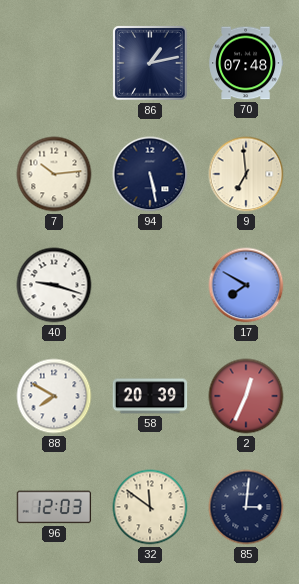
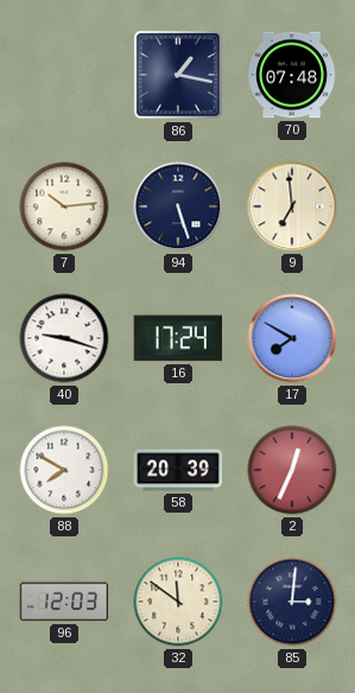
86: 1:13 -> 1:17
94: 5:28 -> 5:27
16: none -> 17:24
